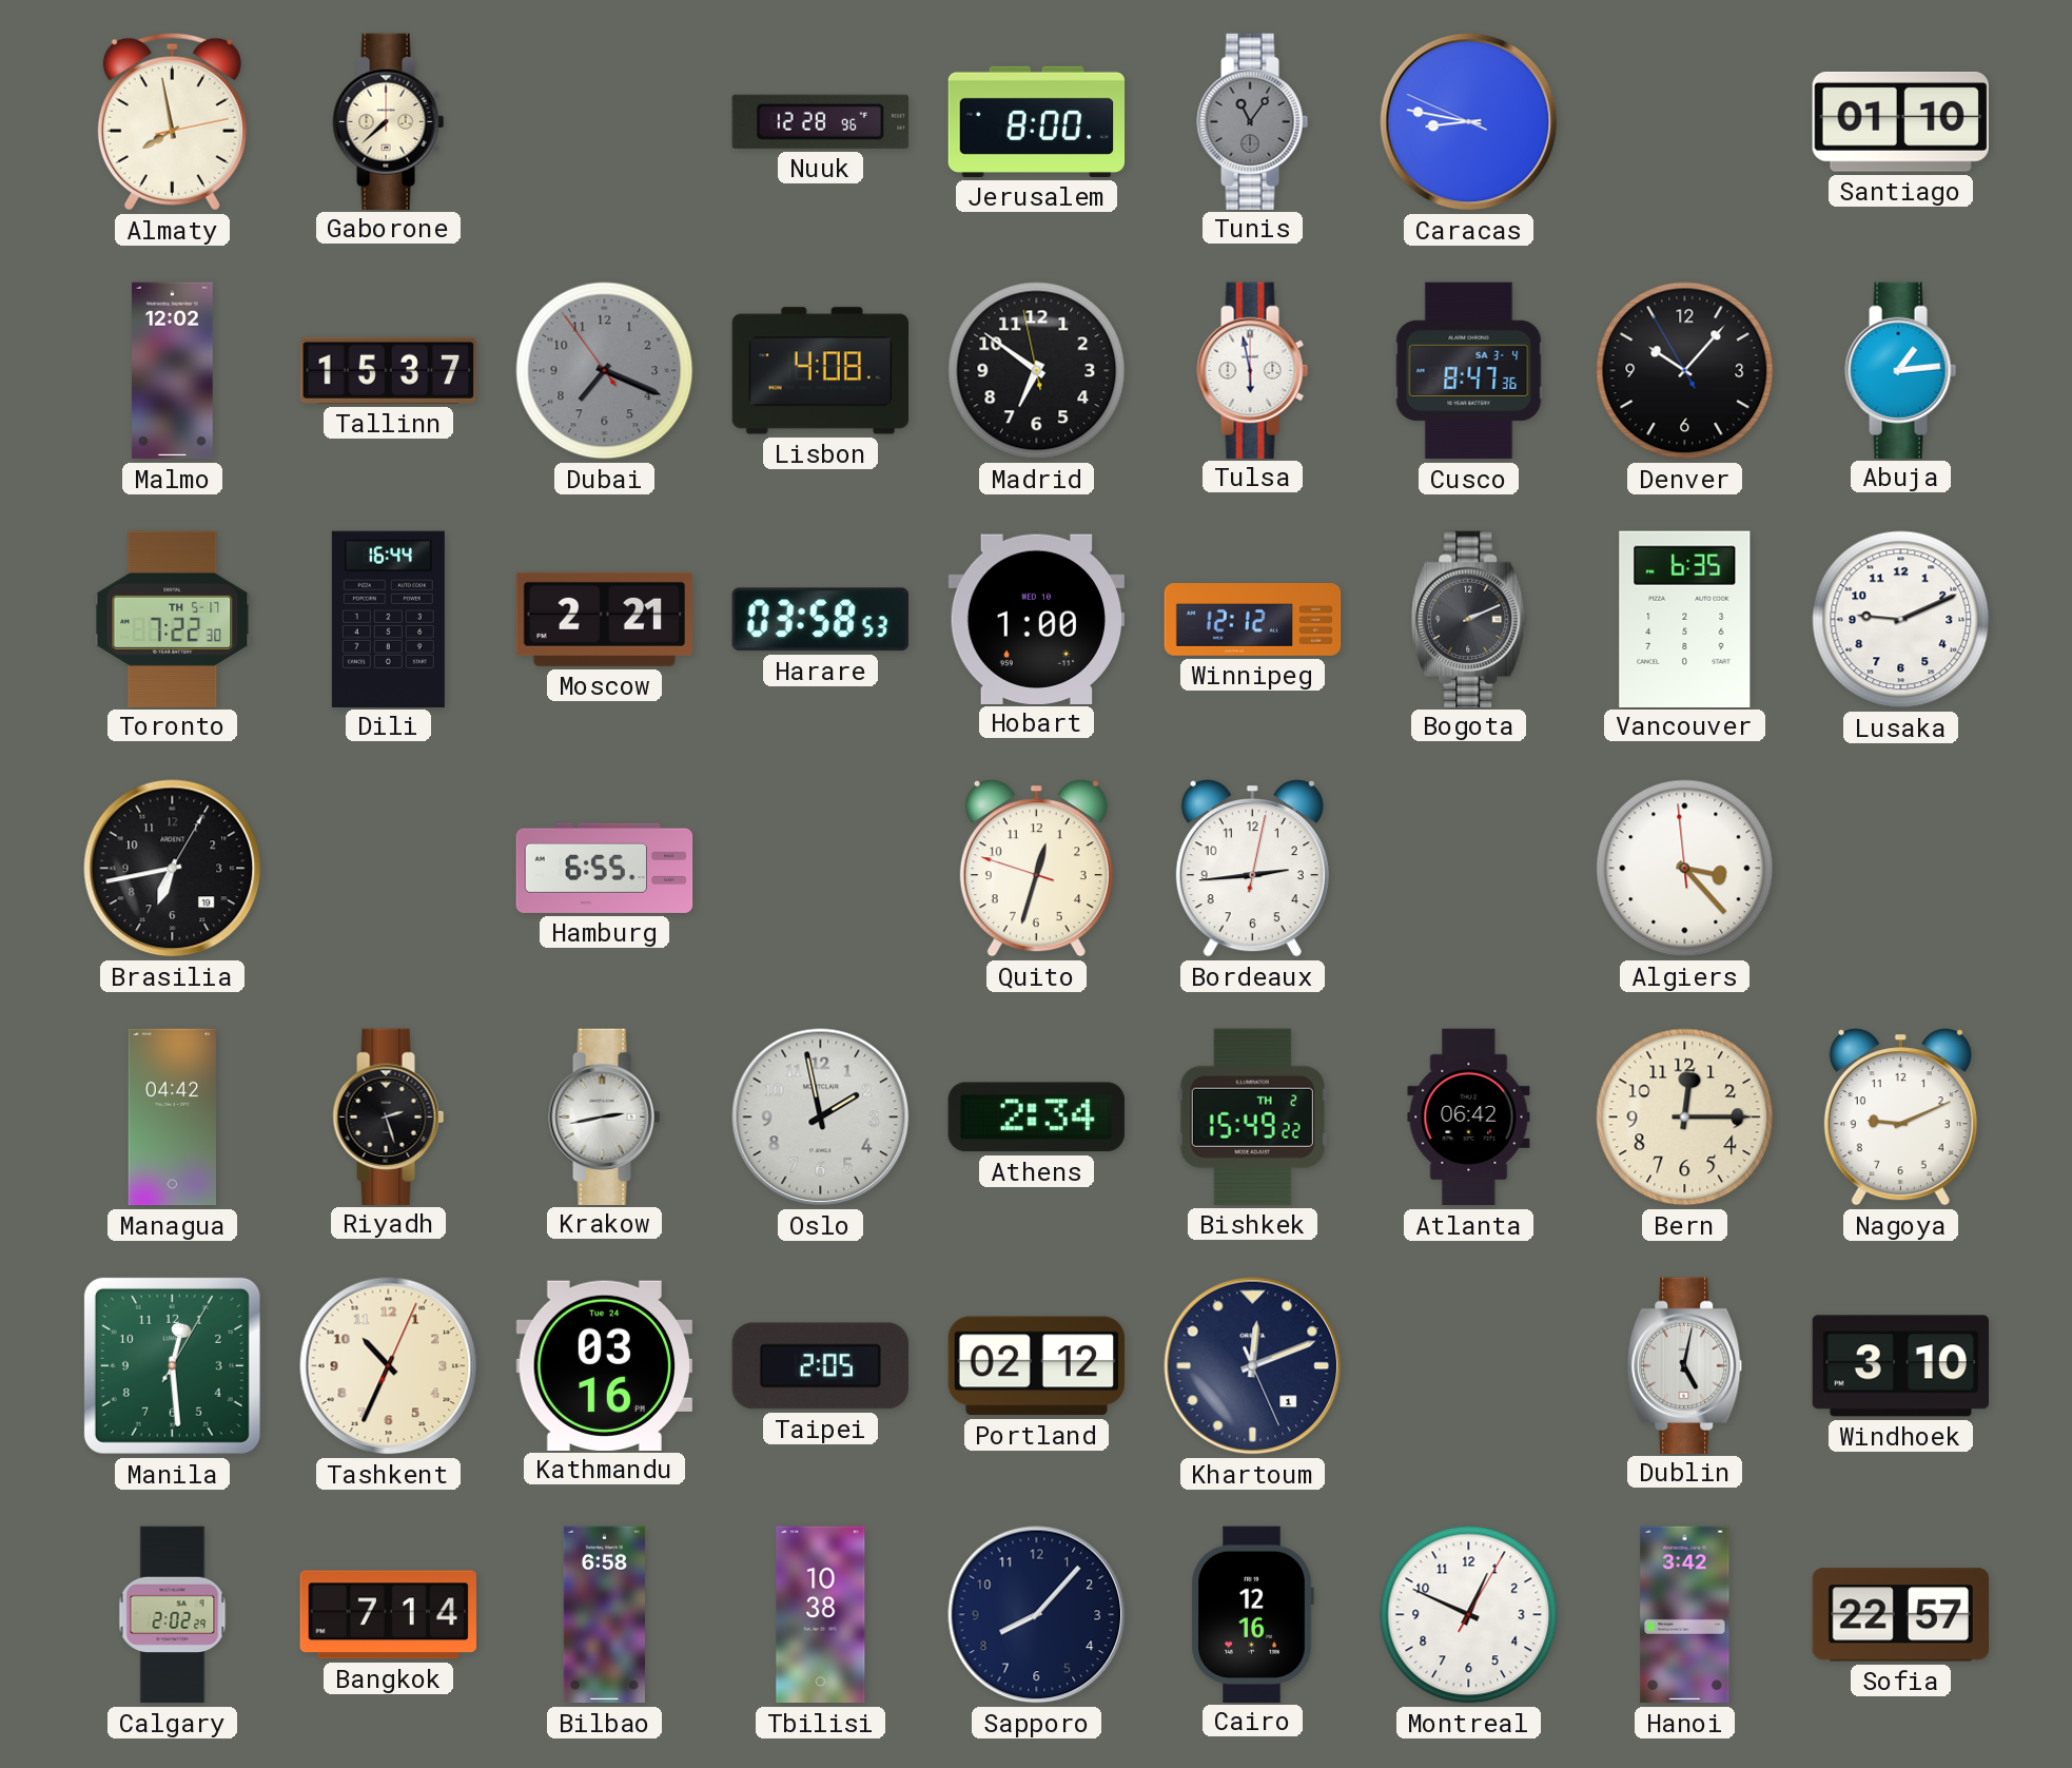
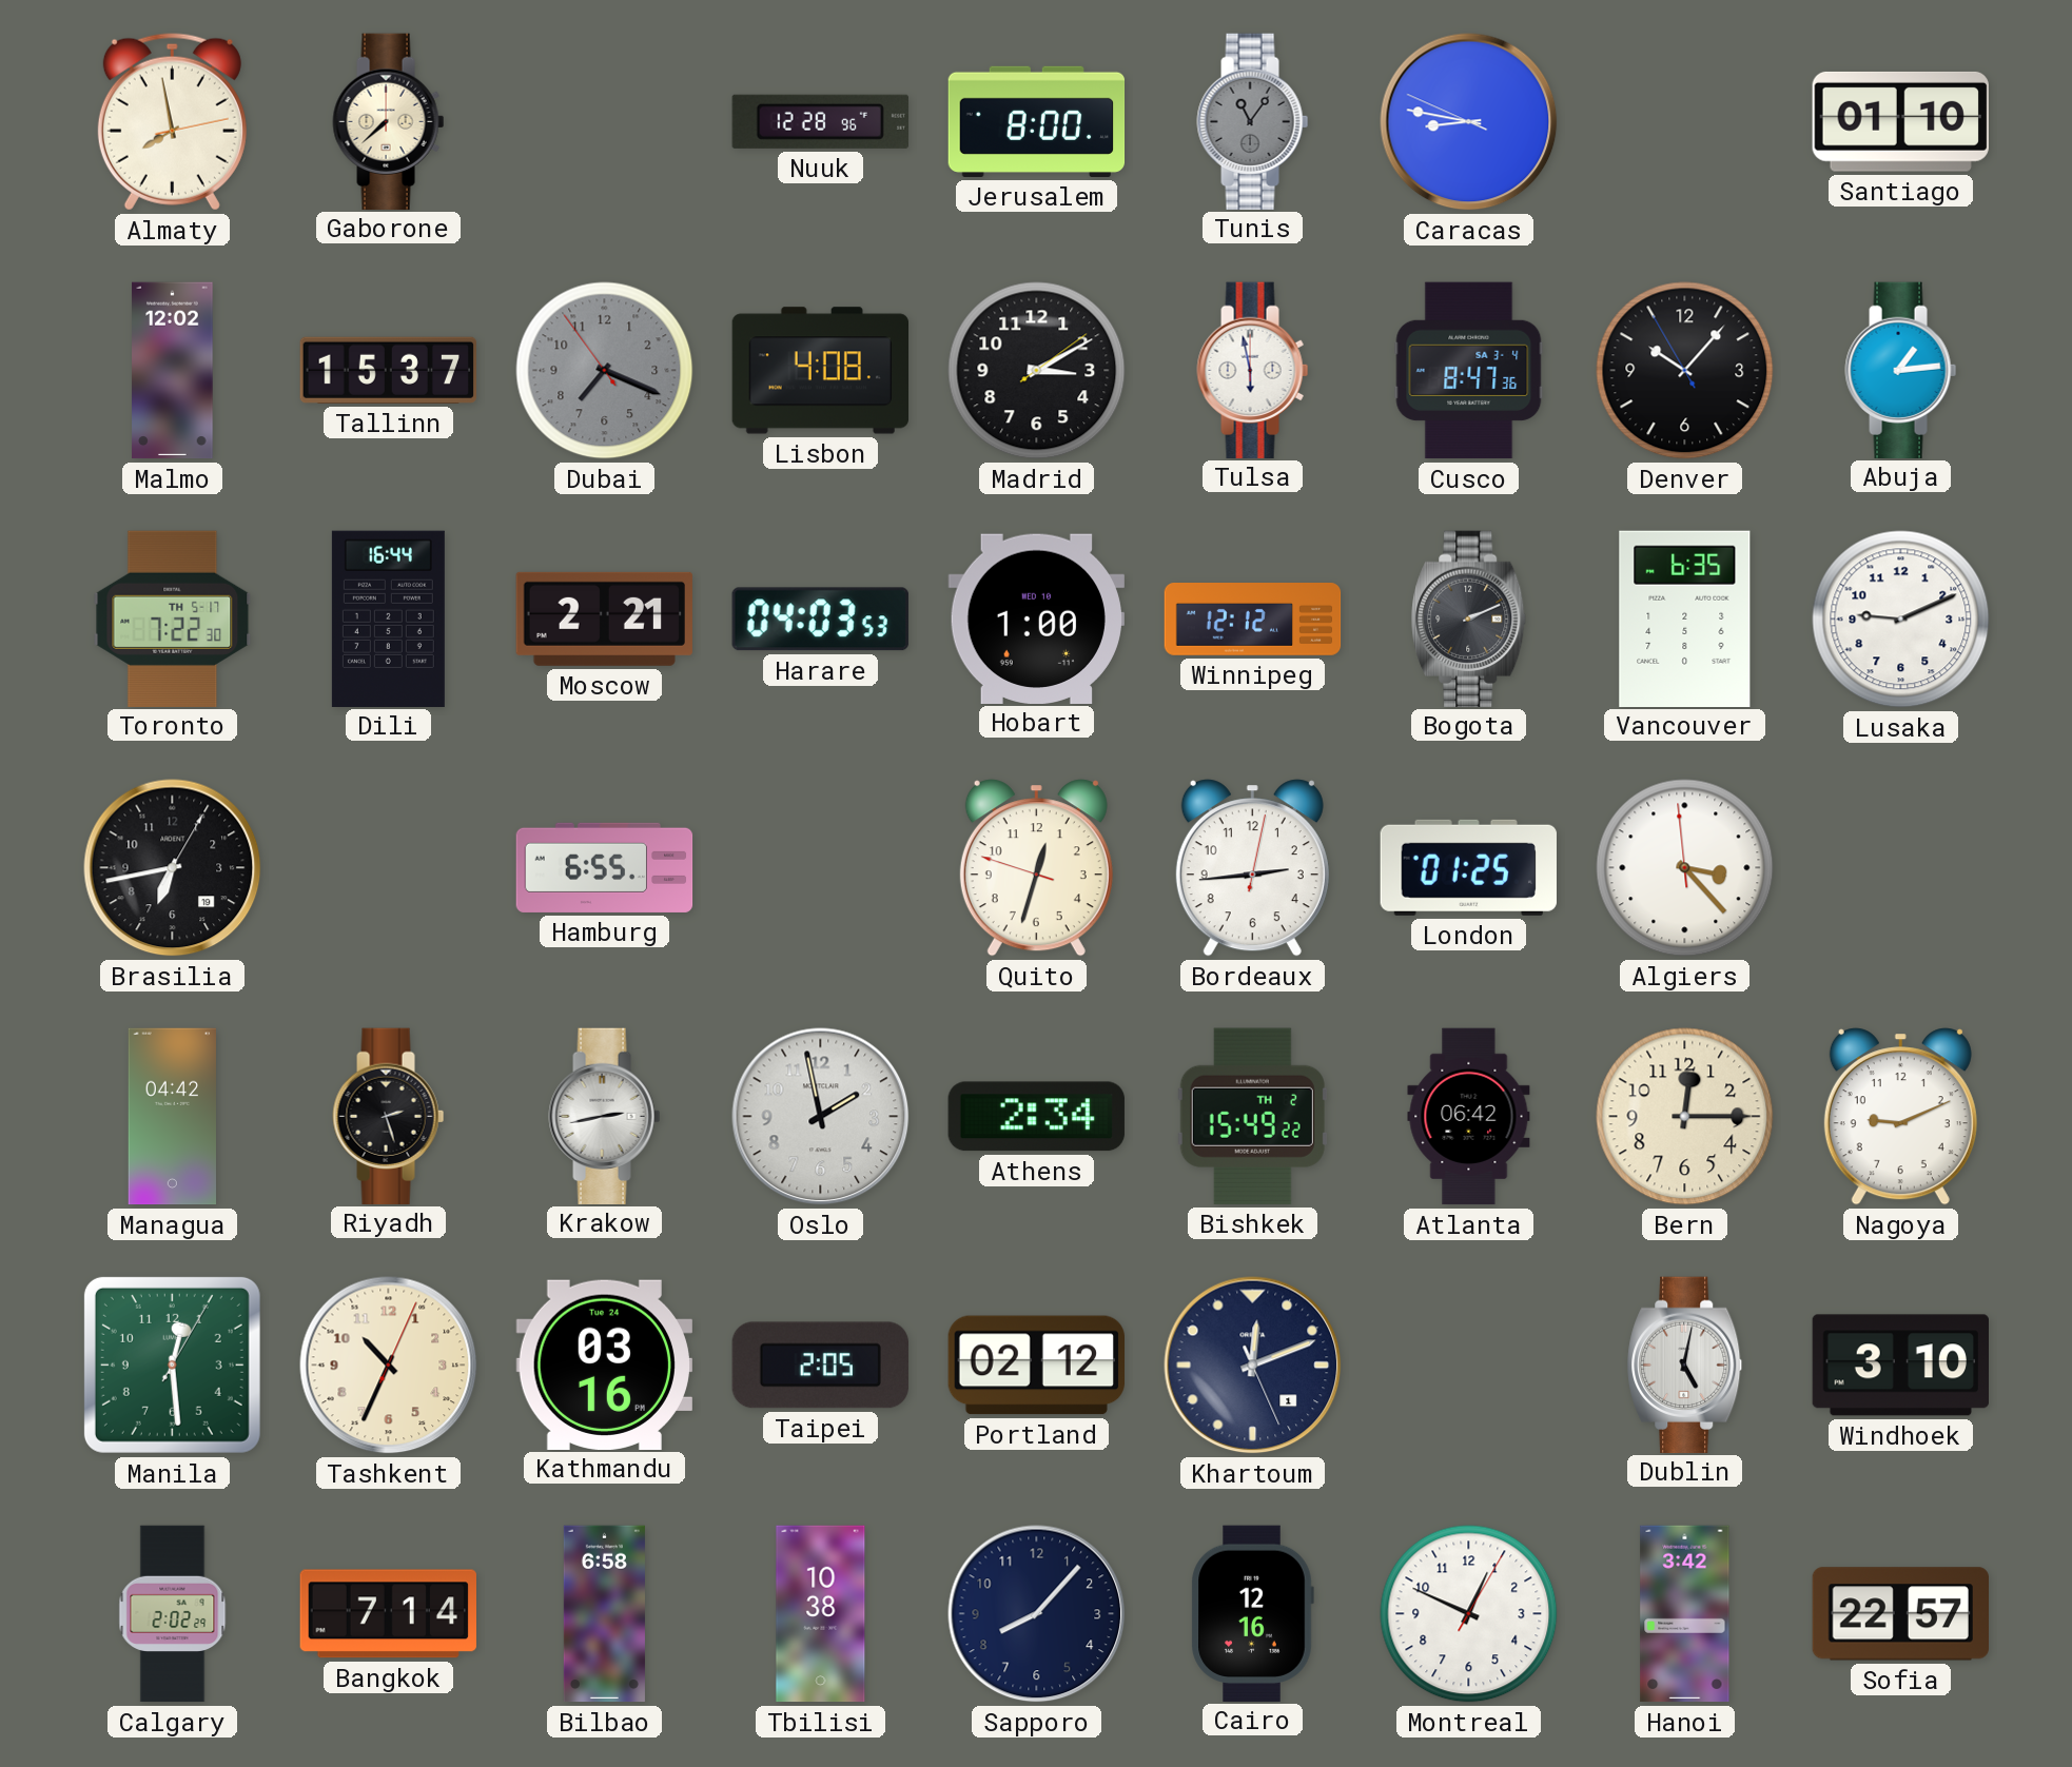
Madrid: 6:50 -> 3:10
Harare: 03:58 -> 04:03
London: none -> 01:25
